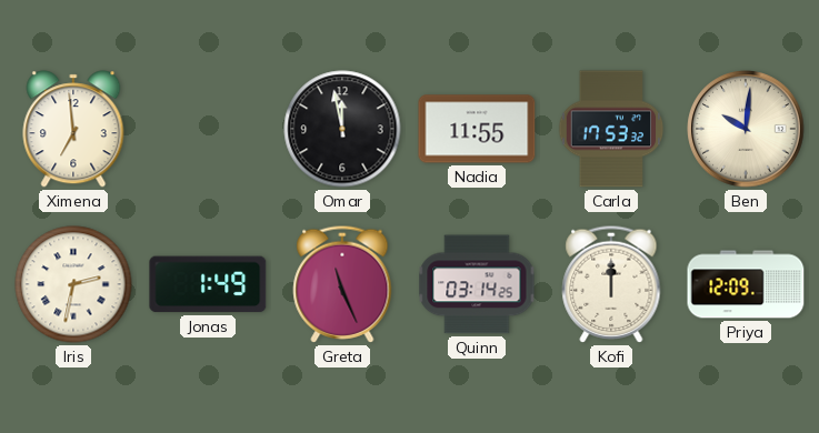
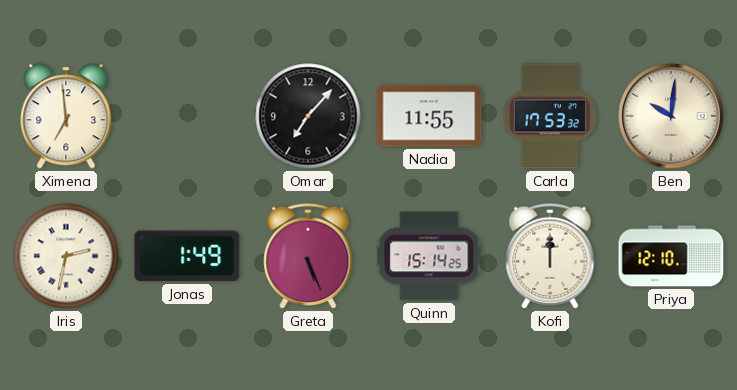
Omar: 11:58 -> 7:07
Greta: 11:26 -> 5:26
Quinn: 03:14 -> 15:14
Priya: 12:09 -> 12:10
